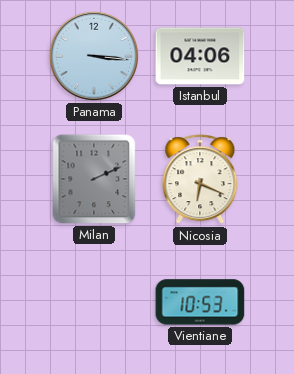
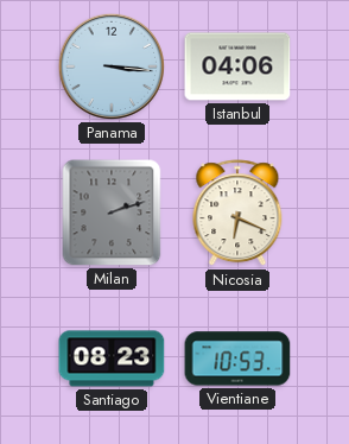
Milan: 2:11 -> 2:12
Santiago: none -> 08:23
